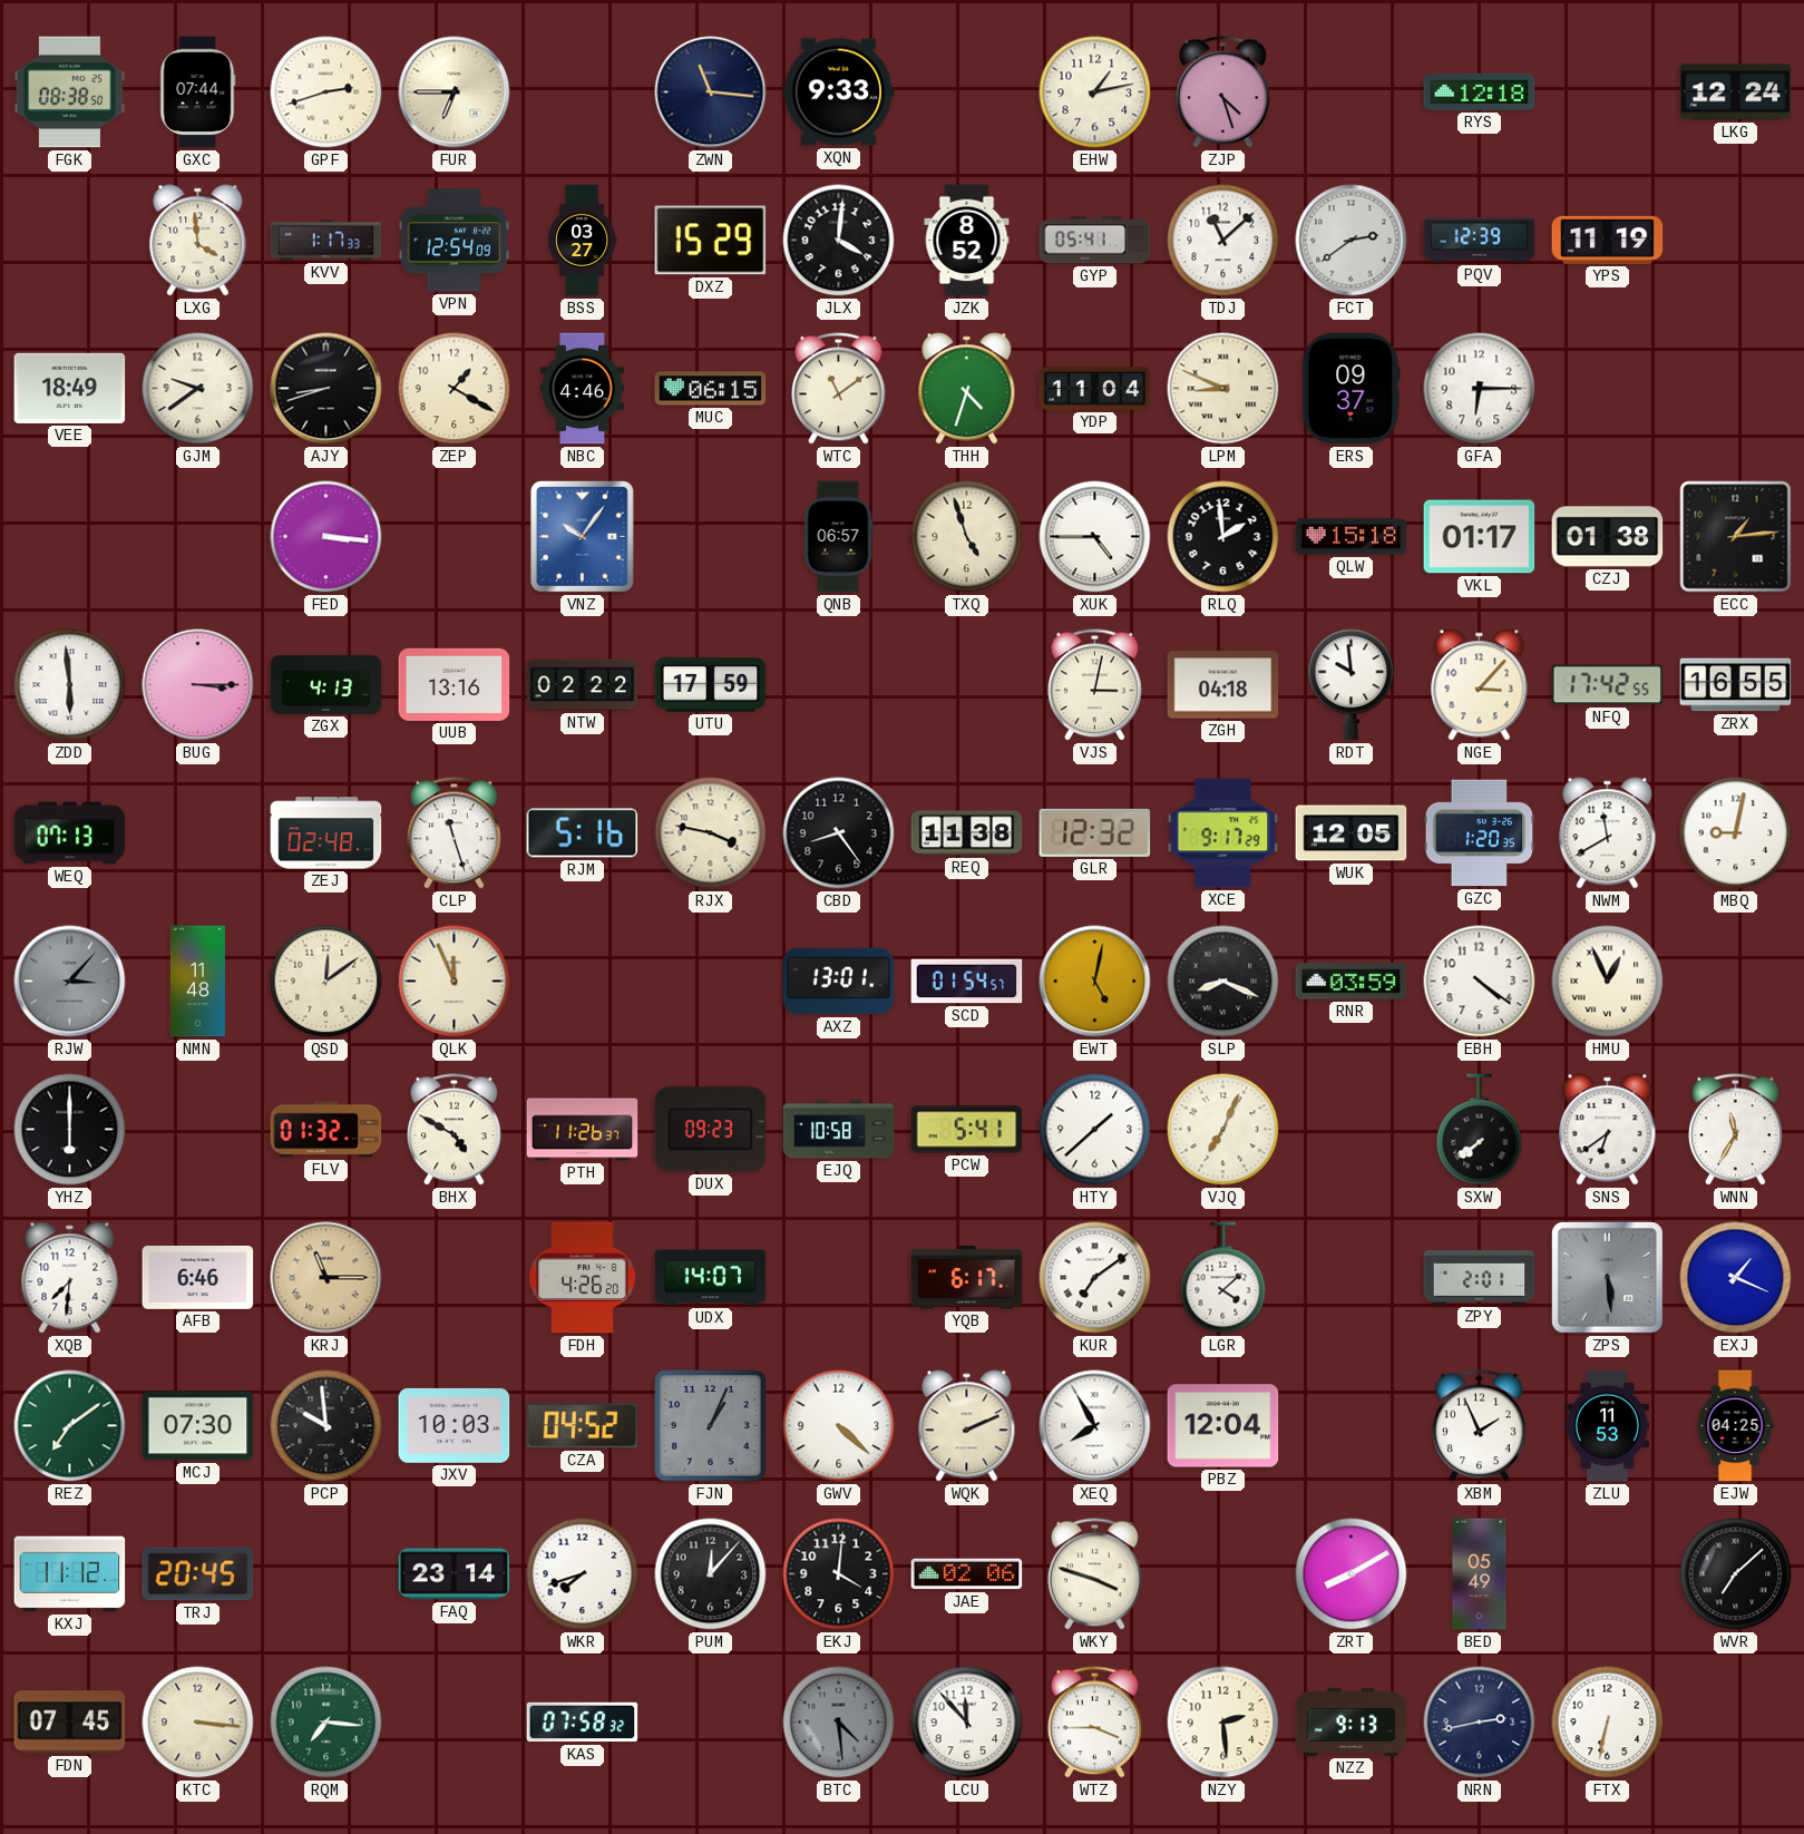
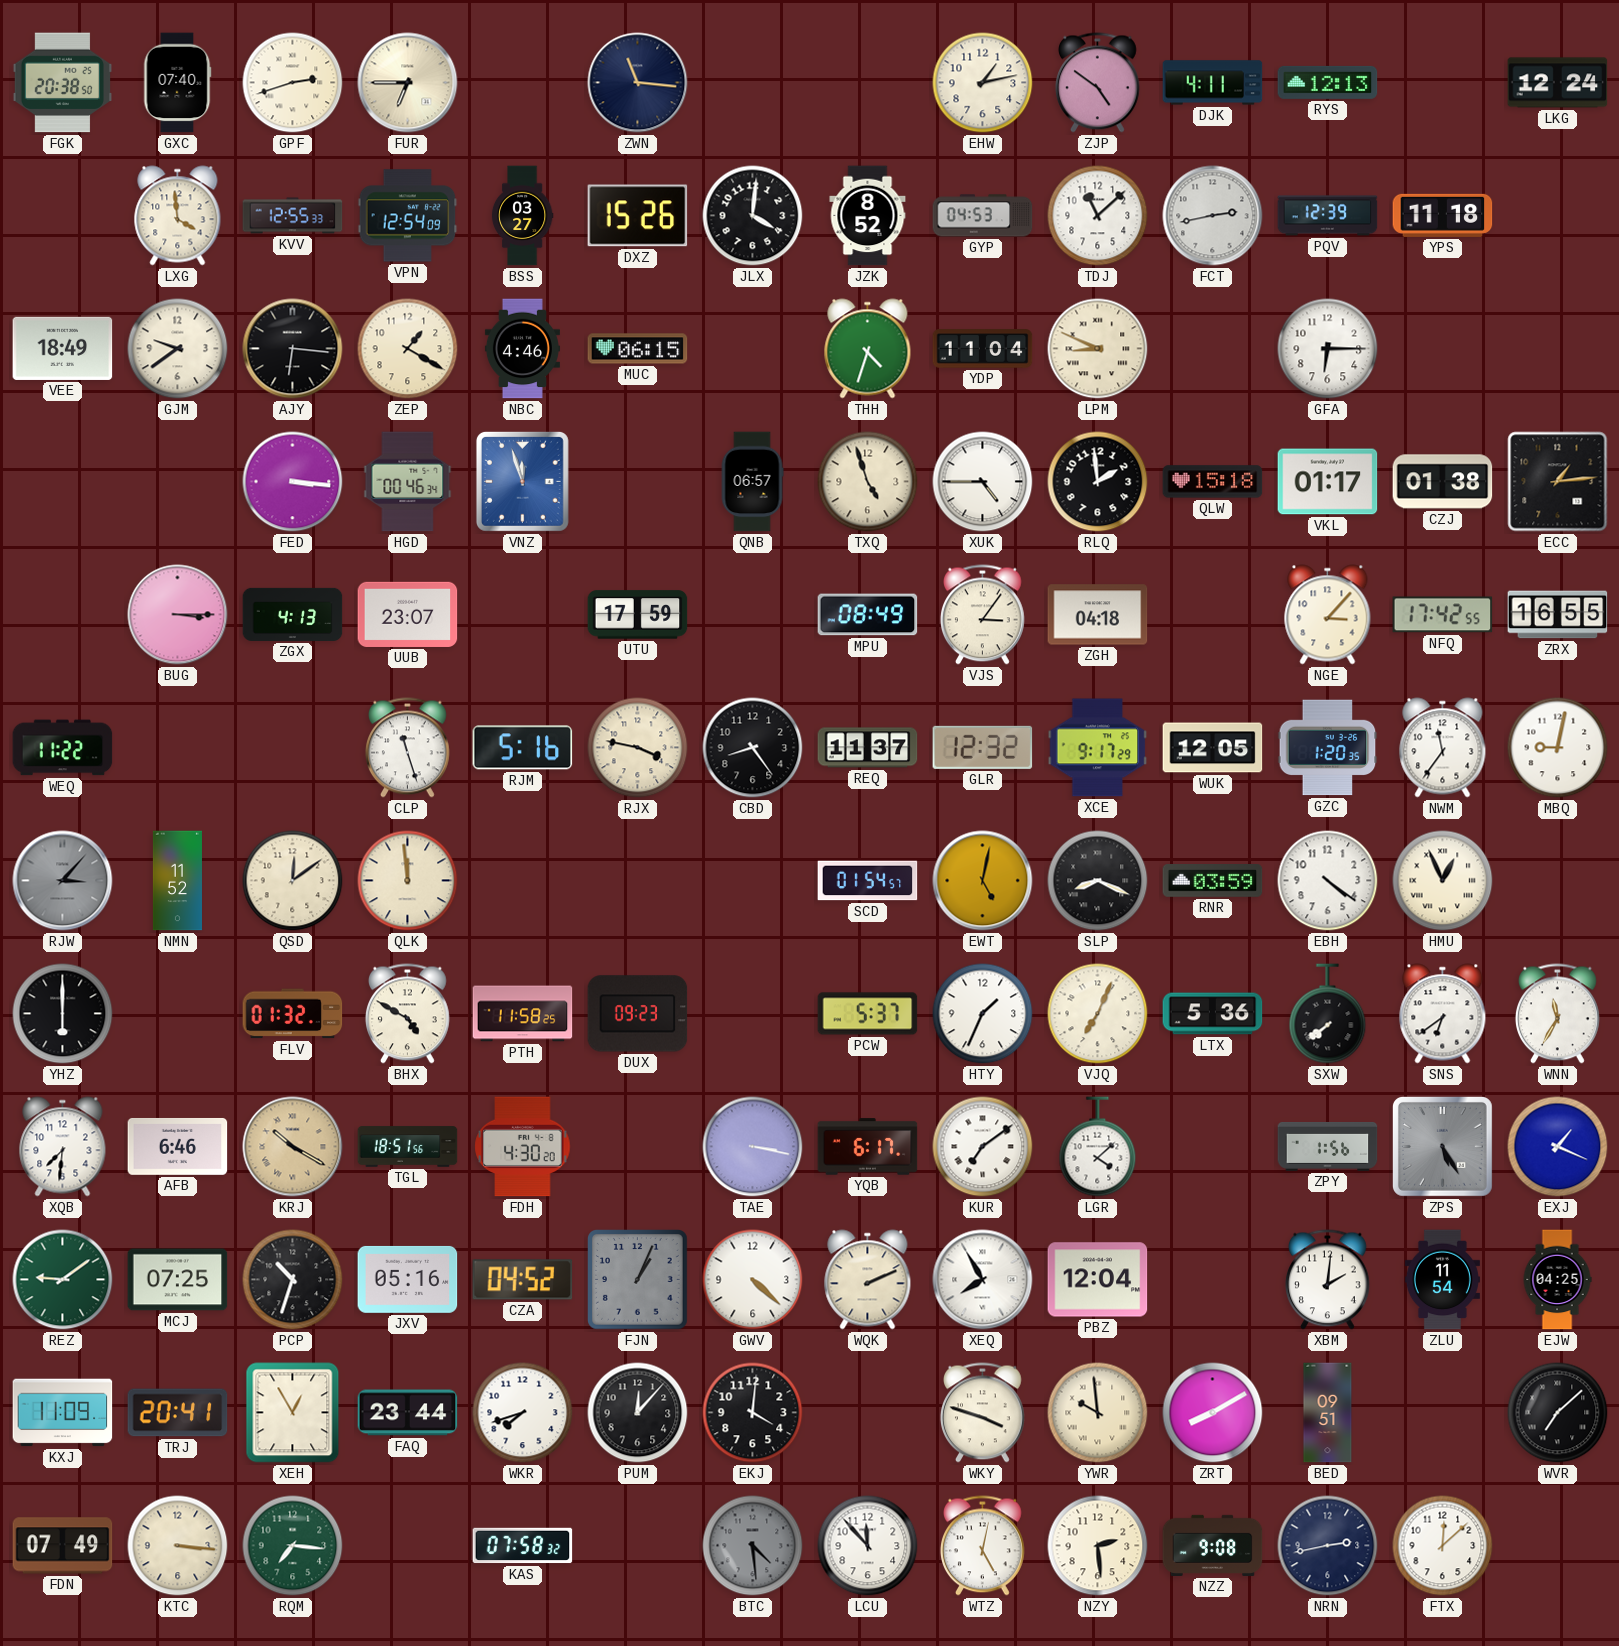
FGK: 08:38 -> 20:38
GXC: 07:44 -> 07:40
XQN: 9:33 -> none
ZJP: 4:27 -> 4:51
DJK: none -> 4:11
RYS: 12:18 -> 12:13
KVV: 1:17 -> 12:55
DXZ: 15:29 -> 15:26
GYP: 05:41 -> 04:53
FCT: 2:39 -> 2:43
YPS: 11:19 -> 11:18
AJY: 8:42 -> 6:16
WTC: 11:09 -> none
ERS: 09:37 -> none
HGD: none -> 00:46
VNZ: 10:06 -> 11:57
ZDD: 5:59 -> none
UUB: 13:16 -> 23:07
NTW: 02:22 -> none
MPU: none -> 08:49
VJS: 3:02 -> 3:06
RDT: 9:59 -> none
WEQ: 07:13 -> 11:22
ZEJ: 02:48 -> none
REQ: 11:38 -> 11:37
NWM: 11:40 -> 11:36
NMN: 11:48 -> 11:52
QLK: 11:56 -> 11:59
AXZ: 13:01 -> none
PTH: 11:26 -> 11:58
EJQ: 10:58 -> none
PCW: 5:41 -> 5:37
HTY: 1:38 -> 1:34
LTX: none -> 5:36
KRJ: 11:15 -> 10:20
TGL: none -> 18:51
FDH: 4:26 -> 4:30
UDX: 14:07 -> none
TAE: none -> 3:17
ZPY: 2:01 -> 1:56
ZPS: 5:29 -> 5:25
REZ: 7:09 -> 9:09
MCJ: 07:30 -> 07:25
PCP: 9:59 -> 10:33
JXV: 10:03 -> 05:16
XBM: 1:56 -> 2:01
ZLU: 11:53 -> 11:54
KXJ: 11:12 -> 11:09
TRJ: 20:45 -> 20:41
XEH: none -> 12:55
FAQ: 23:14 -> 23:44
JAE: 02:06 -> none
YWR: none -> 9:59
BED: 05:49 -> 09:51
FDN: 07:45 -> 07:49
WTZ: 3:45 -> 5:02
NZZ: 9:13 -> 9:08
FTX: 6:32 -> 12:08
